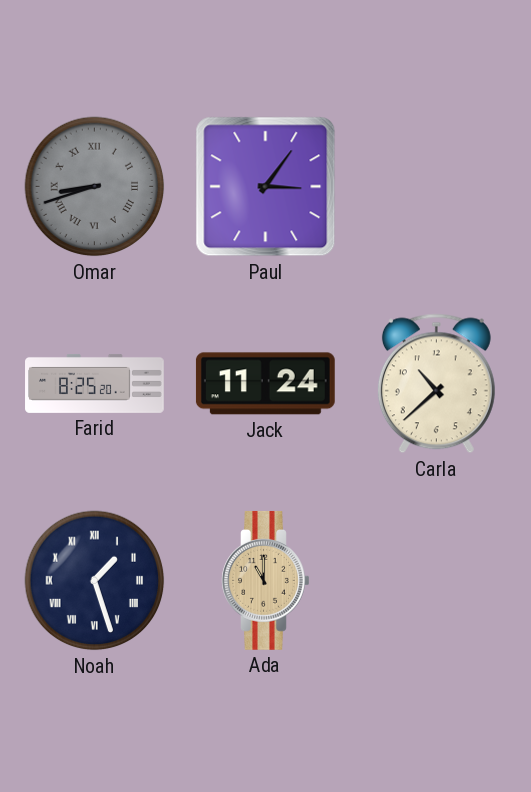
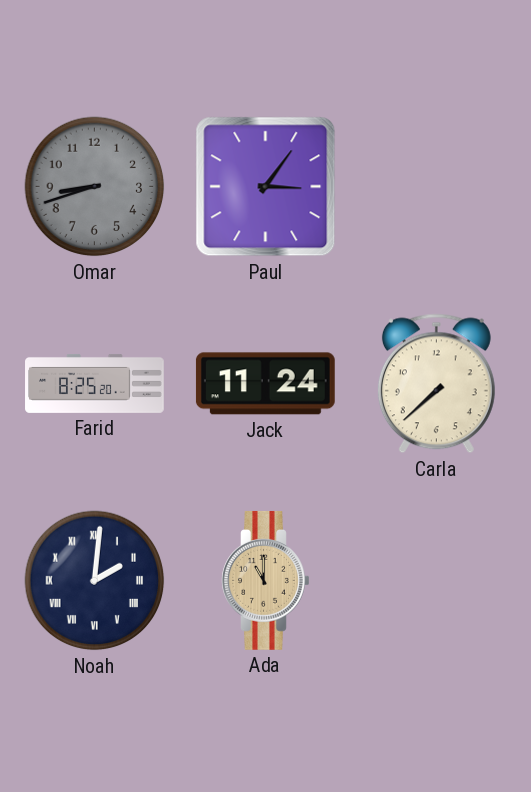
Omar numerals: Roman -> Arabic
Carla: 10:38 -> 7:38
Noah: 1:27 -> 2:01
